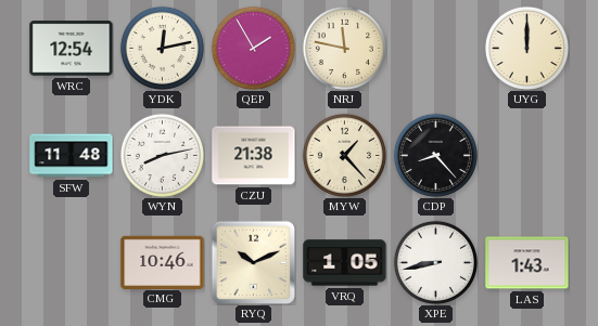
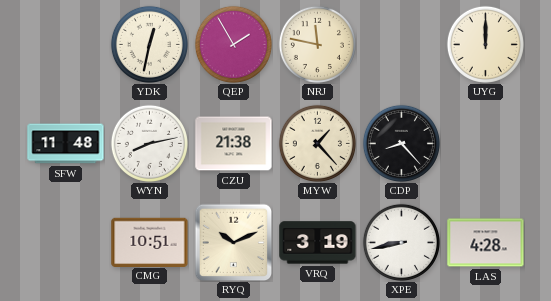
WRC: 12:54 -> none
YDK: 12:13 -> 12:32
CMG: 10:46 -> 10:51
VRQ: 1:05 -> 3:19
LAS: 1:43 -> 4:28
